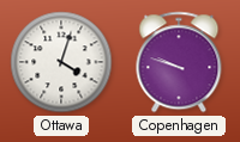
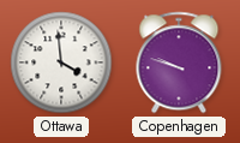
Ottawa: 4:03 -> 3:59
